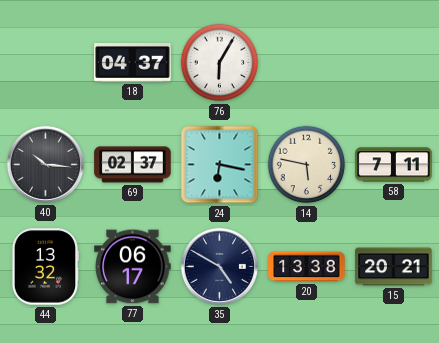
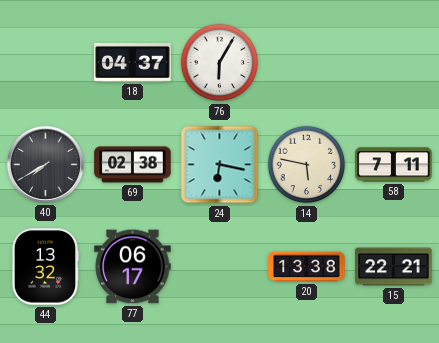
40: 10:16 -> 7:40
69: 02:37 -> 02:38
35: 4:50 -> none
15: 20:21 -> 22:21
